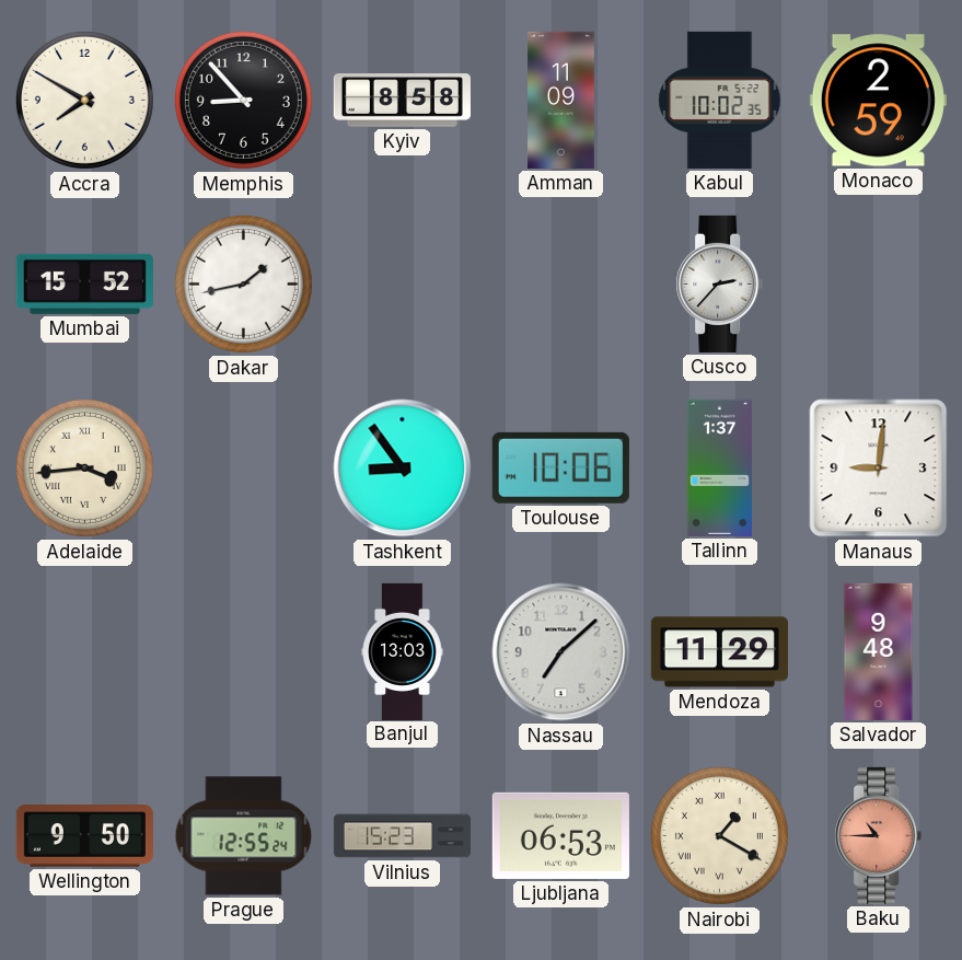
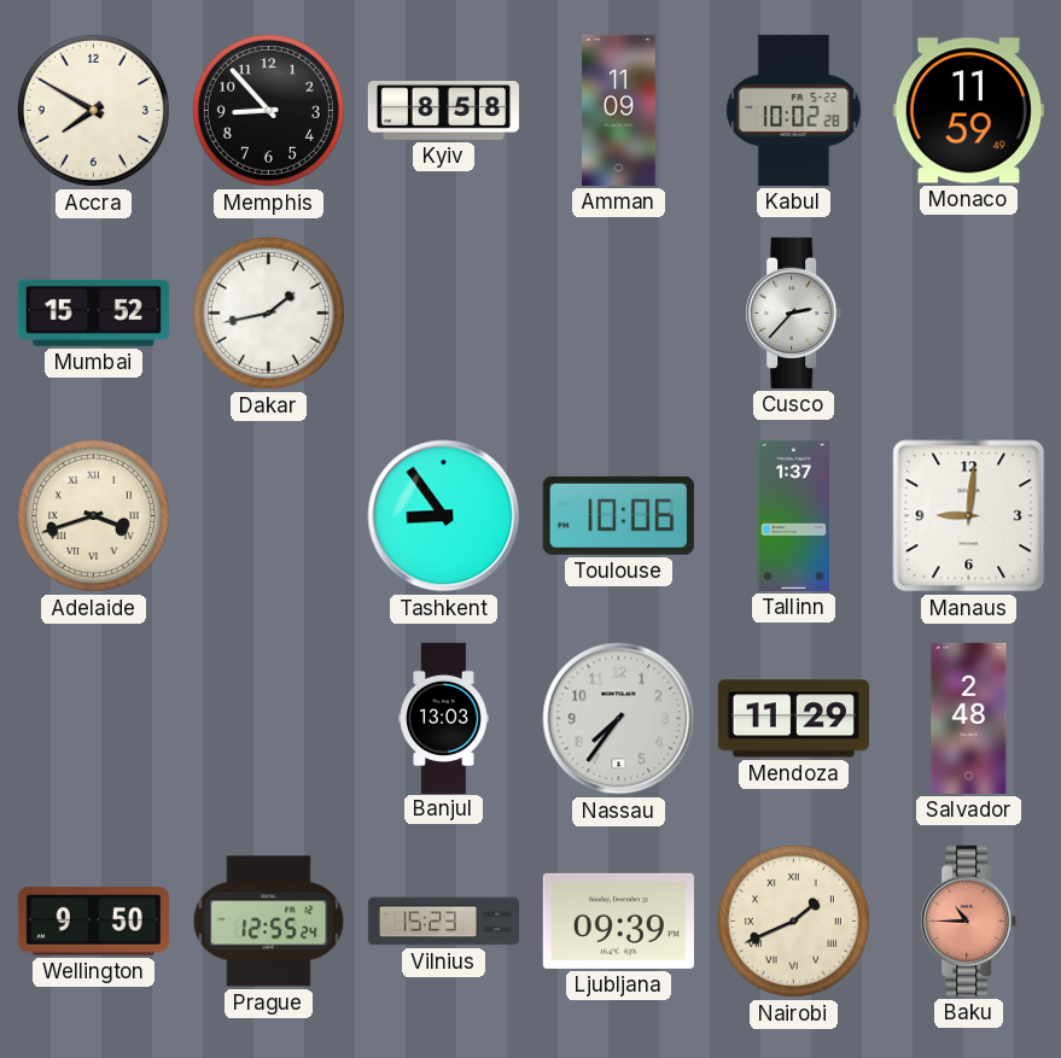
Kabul: 10:02:35 -> 10:02:28
Monaco: 2:59 -> 11:59
Adelaide: 3:44 -> 3:42
Nassau: 7:08 -> 7:36
Salvador: 9:48 -> 2:48
Ljubljana: 06:53 -> 09:39
Nairobi: 1:20 -> 1:41
